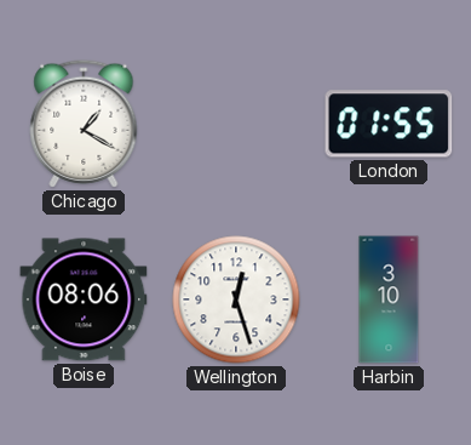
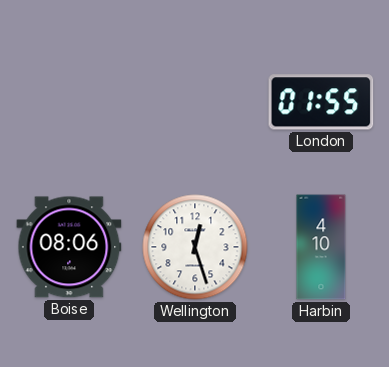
Chicago: 1:20 -> none
Harbin: 3:10 -> 4:10
